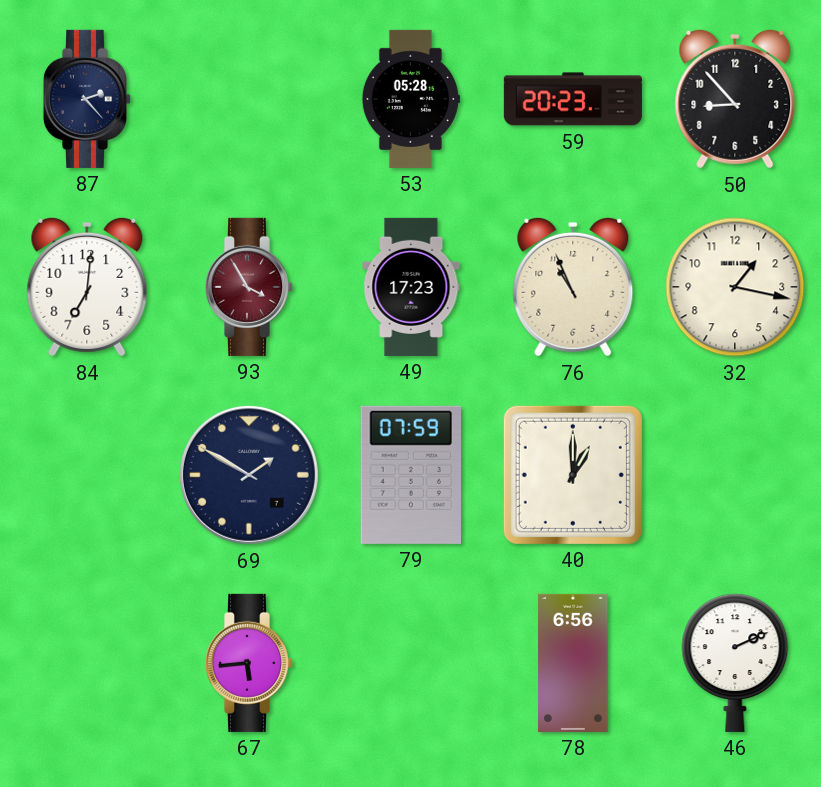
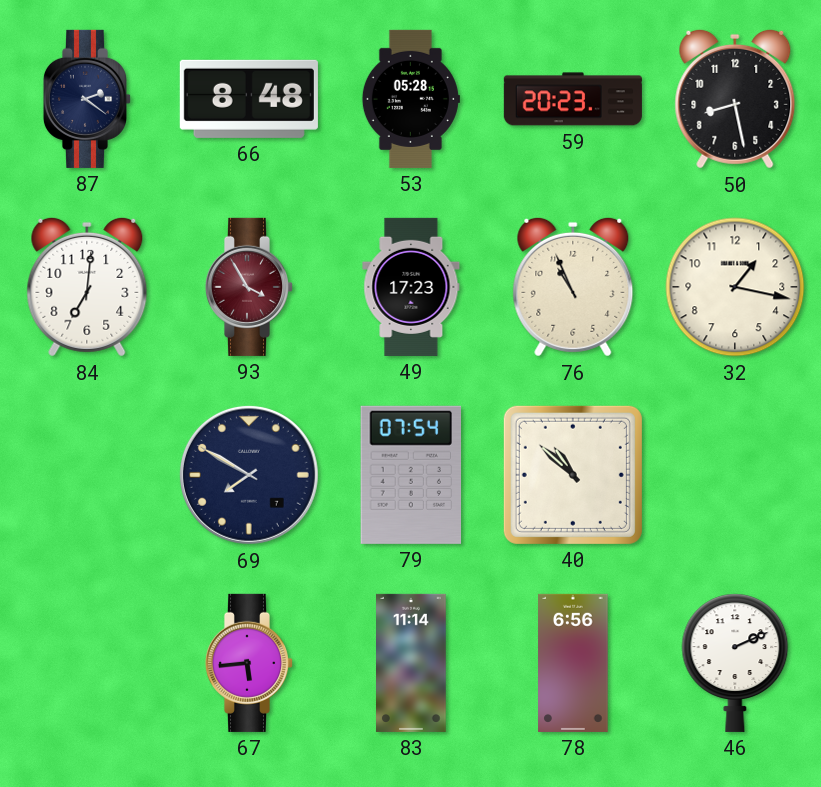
87: 2:23 -> 2:21
66: none -> 8:48
50: 8:53 -> 8:28
69: 1:50 -> 7:50
79: 07:59 -> 07:54
40: 1:00 -> 10:52
83: none -> 11:14
